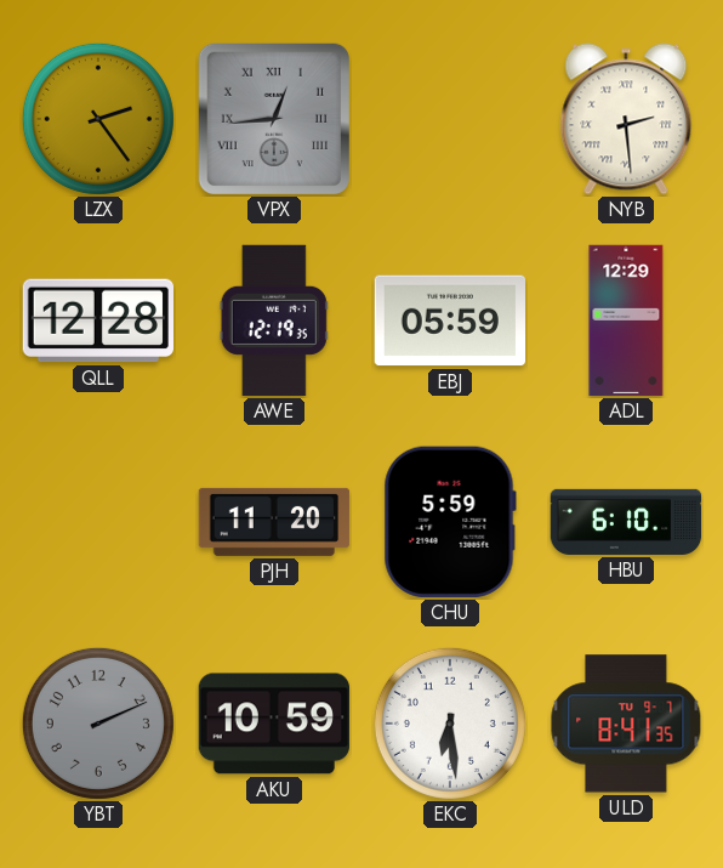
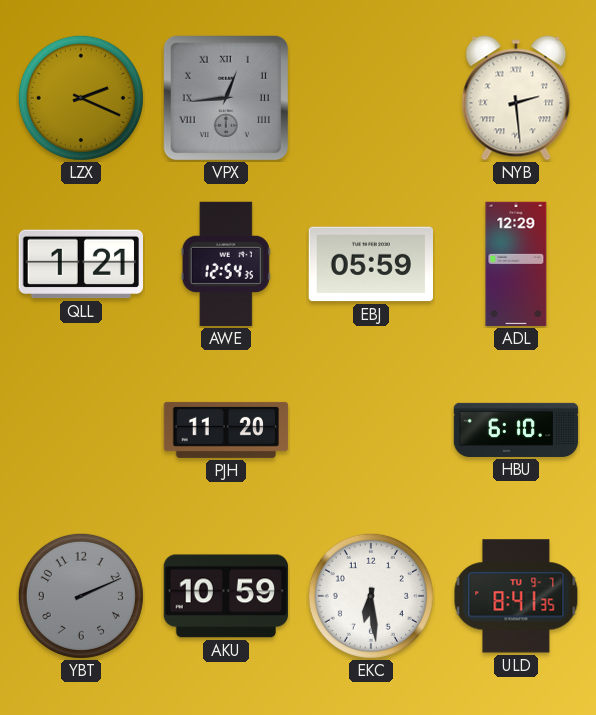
LZX: 2:24 -> 2:19
QLL: 12:28 -> 1:21
AWE: 12:19 -> 12:54
CHU: 5:59 -> none
